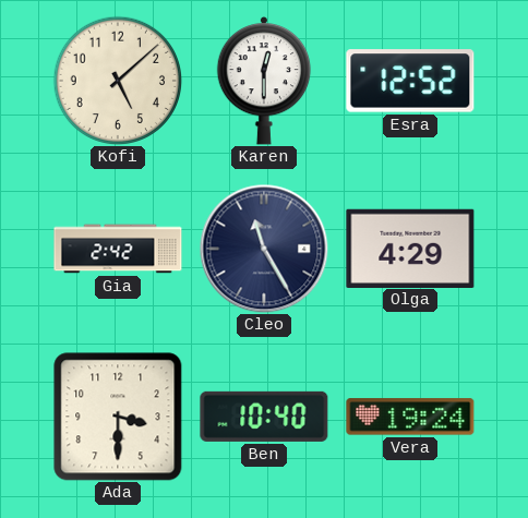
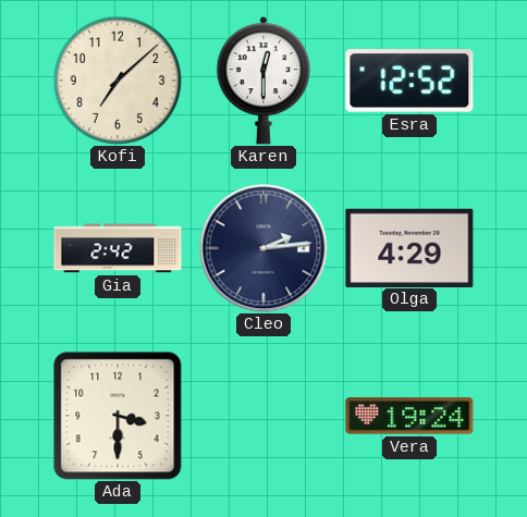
Kofi: 5:08 -> 7:08
Cleo: 11:25 -> 2:14
Ben: 10:40 -> none
